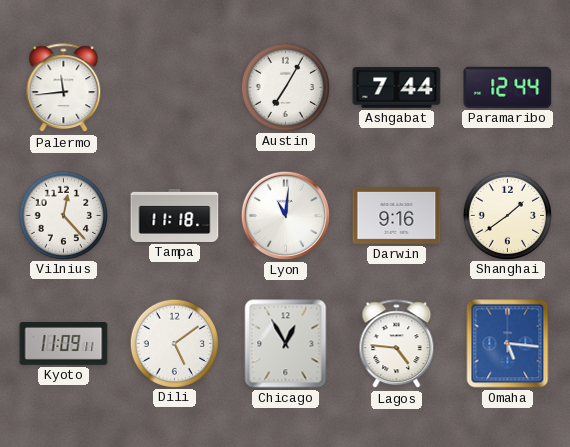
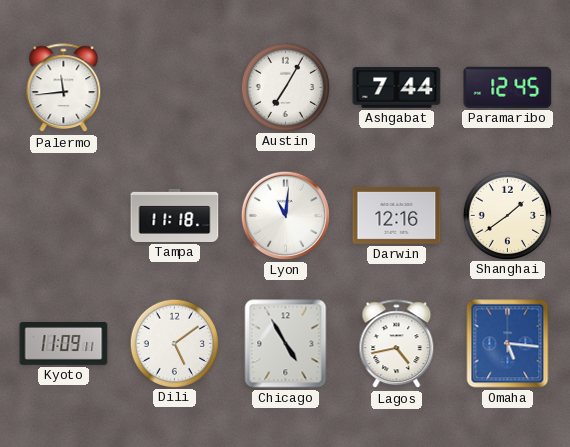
Paramaribo: 12:44 -> 12:45
Vilnius: 12:23 -> none
Darwin: 9:16 -> 12:16
Chicago: 12:55 -> 4:55
Lagos: 4:46 -> 4:43
